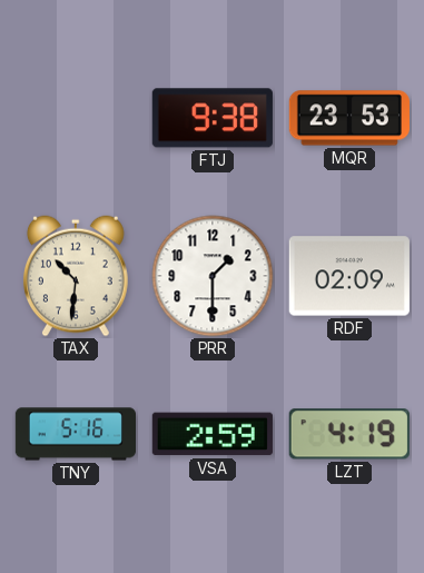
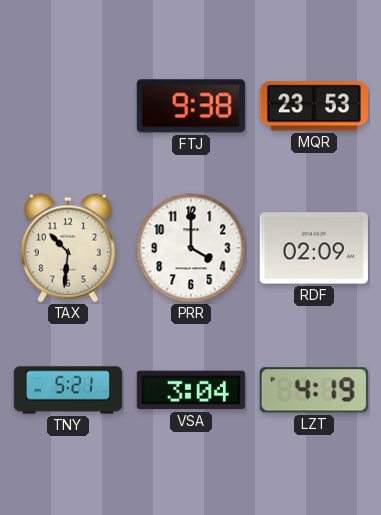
PRR: 1:30 -> 4:00
TNY: 5:16 -> 5:21
VSA: 2:59 -> 3:04
